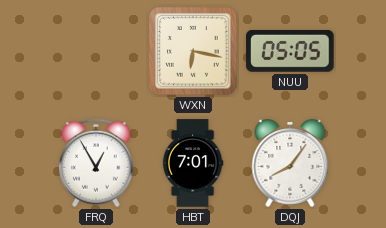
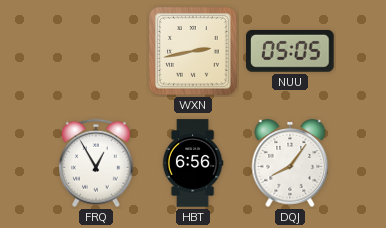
WXN: 6:17 -> 2:43
HBT: 7:01 -> 6:56
